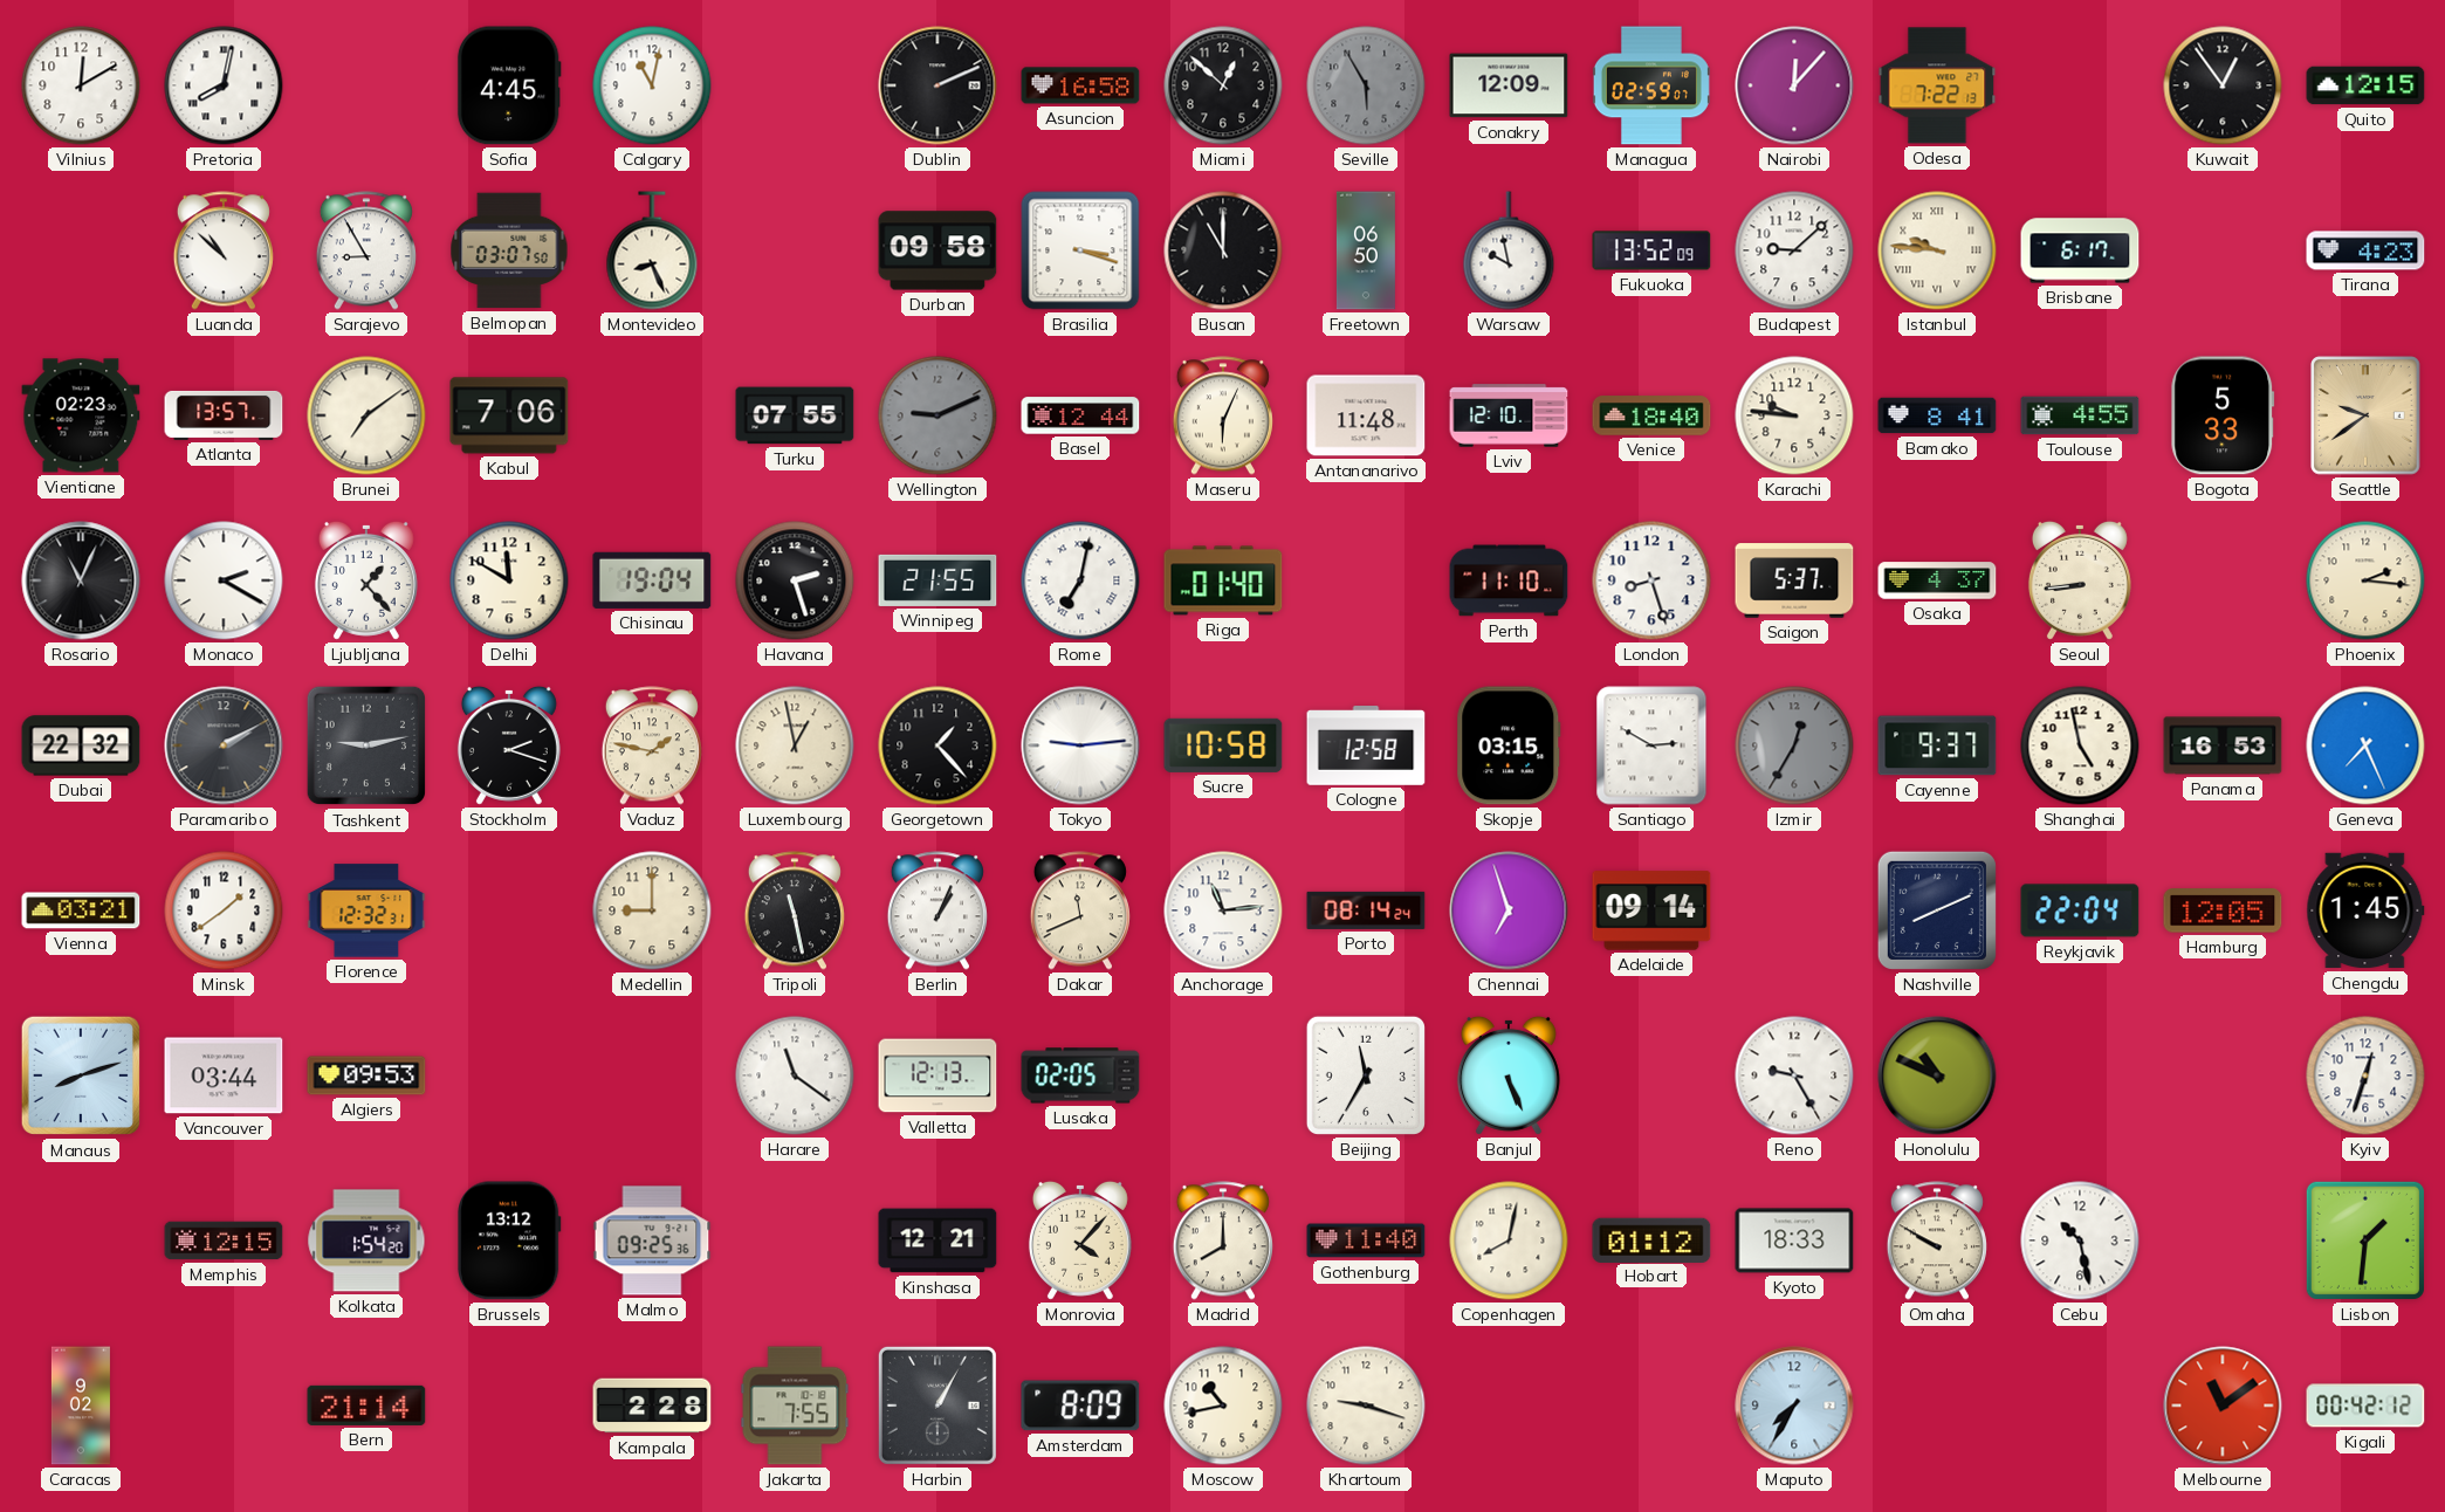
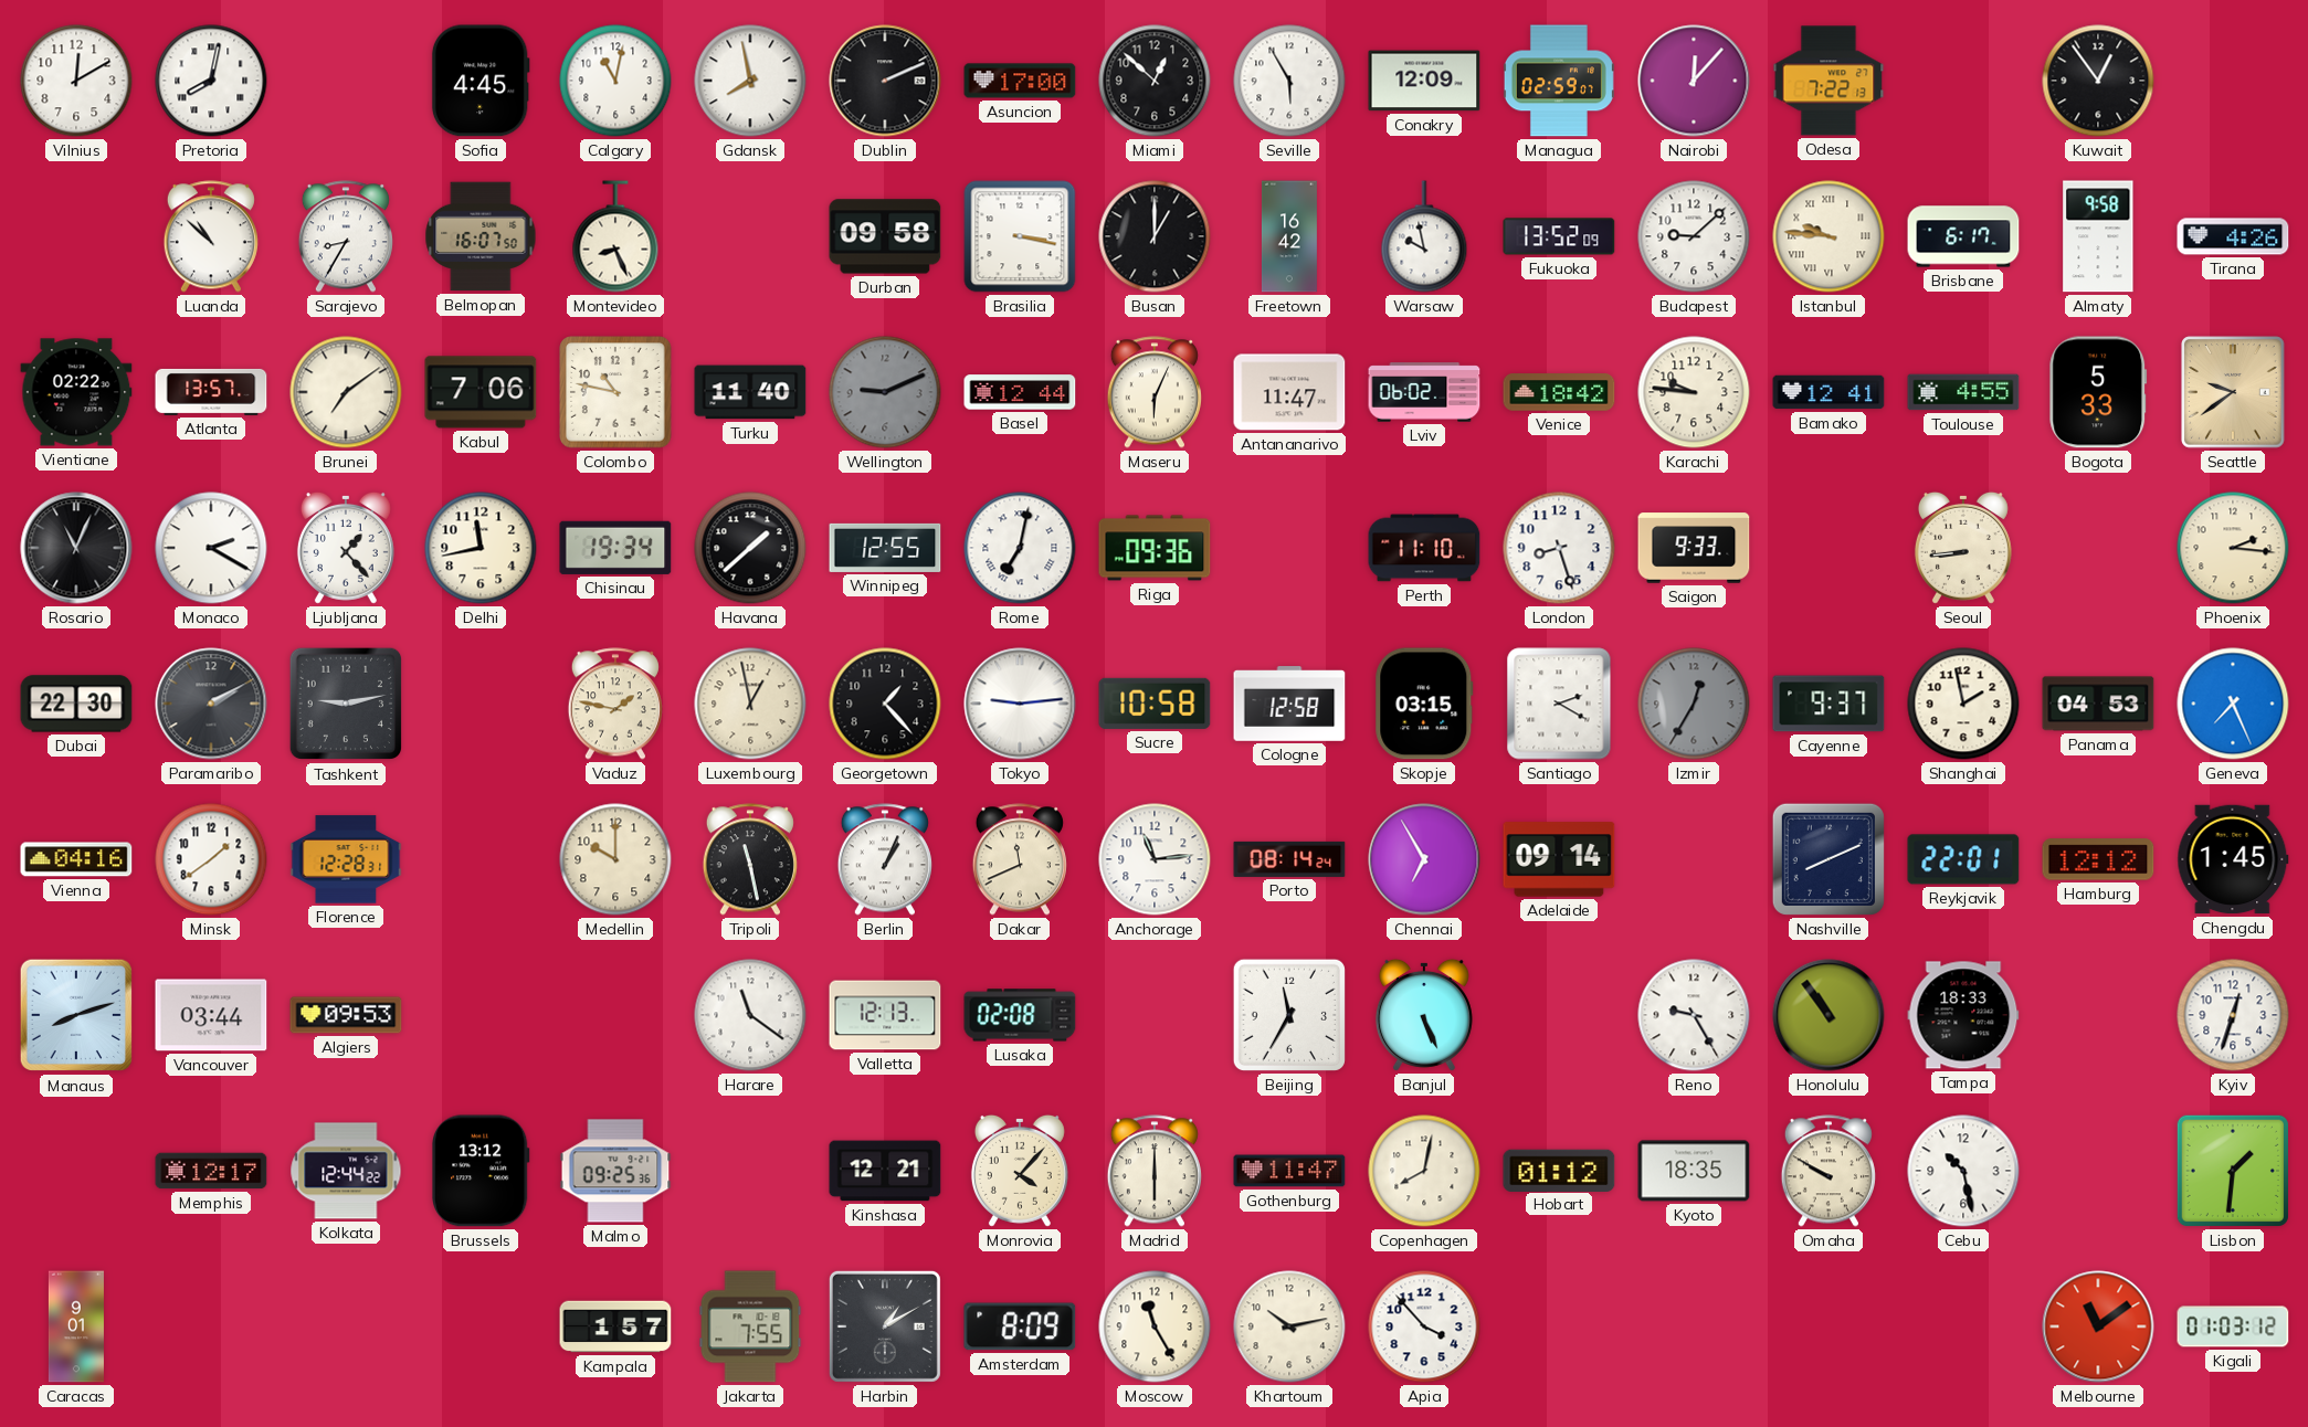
Gdansk: none -> 7:58
Asuncion: 16:58 -> 17:00
Seville dial: grey -> white
Quito: 12:15 -> none
Sarajevo: 8:55 -> 8:35
Belmopan: 03:07 -> 16:07
Brasilia: 3:18 -> 3:17
Busan: 11:00 -> 1:00
Freetown: 06:50 -> 16:42
Almaty: none -> 9:58
Tirana: 4:23 -> 4:26
Vientiane: 02:23 -> 02:22
Colombo: none -> 10:47
Turku: 07:55 -> 11:40
Antananarivo: 11:48 -> 11:47
Lviv: 12:10 -> 06:02
Venice: 18:40 -> 18:42
Bamako: 8:41 -> 12:41
Delhi: 11:50 -> 11:43
Chisinau: 19:04 -> 19:34
Havana: 2:27 -> 1:38
Winnipeg: 21:55 -> 12:55
Riga: 01:40 -> 09:36
Saigon: 5:37 -> 9:33
Osaka: 4:37 -> none
Dubai: 22:32 -> 22:30
Stockholm: 2:18 -> none
Santiago: 2:50 -> 2:20
Shanghai: 4:58 -> 1:58
Panama: 16:53 -> 04:53
Vienna: 03:21 -> 04:16
Florence: 12:32 -> 12:28
Medellin: 9:00 -> 10:00
Chennai: 6:57 -> 6:55
Reykjavik: 22:04 -> 22:01
Hamburg: 12:05 -> 12:12
Lusaka: 02:05 -> 02:08
Honolulu: 10:49 -> 10:54
Tampa: none -> 18:33
Memphis: 12:15 -> 12:17
Kolkata: 1:54 -> 12:44
Madrid: 8:00 -> 6:00
Gothenburg: 11:40 -> 11:47
Kyoto: 18:33 -> 18:35
Caracas: 9:02 -> 9:01
Bern: 21:14 -> none
Kampala: 2:28 -> 1:57
Harbin: 1:05 -> 1:10
Moscow: 10:43 -> 11:25
Khartoum: 9:18 -> 10:13
Apia: none -> 3:53
Maputo: 7:35 -> none
Kigali: 00:42 -> 01:03
